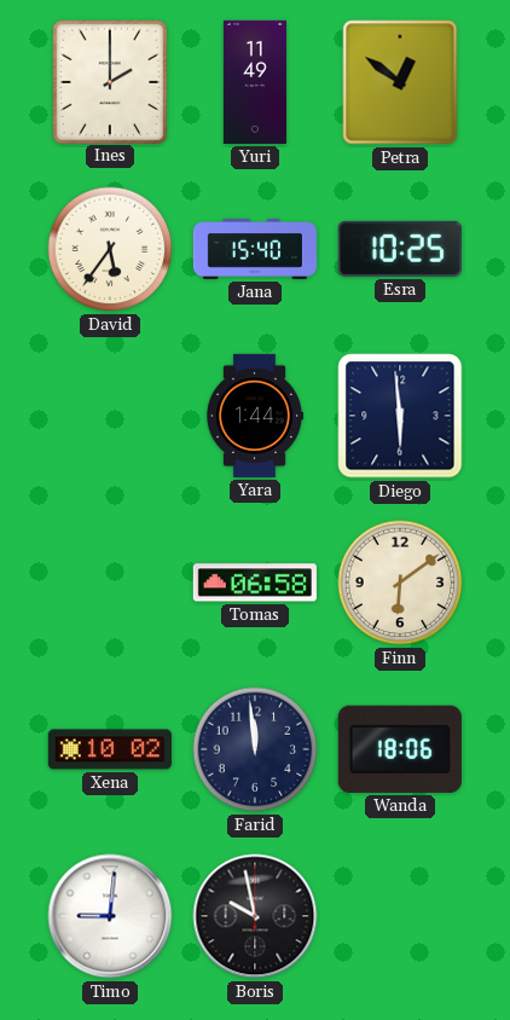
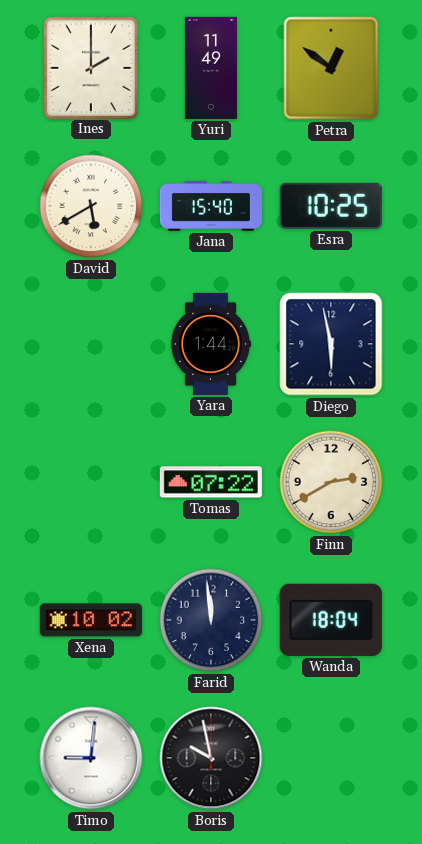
David: 5:36 -> 5:40
Diego: 5:59 -> 5:58
Tomas: 06:58 -> 07:22
Finn: 6:09 -> 2:40
Wanda: 18:06 -> 18:04
